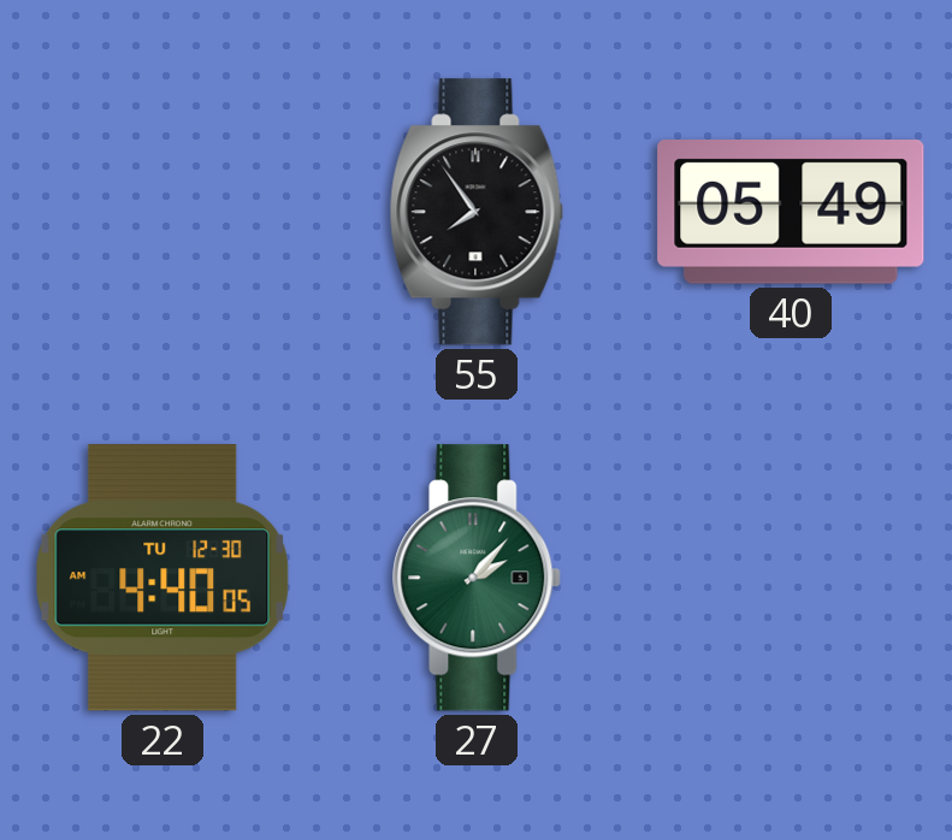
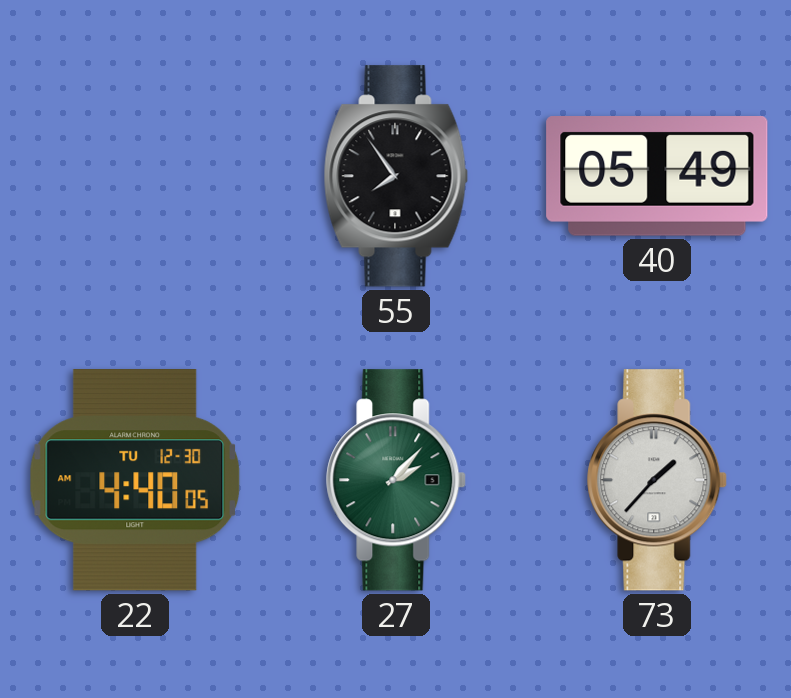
73: none -> 1:37
